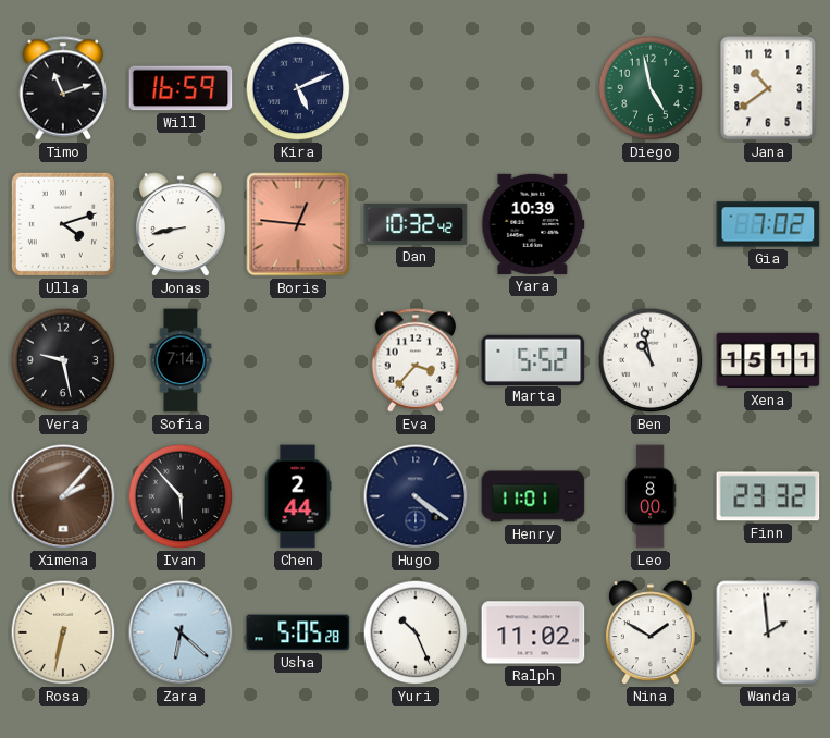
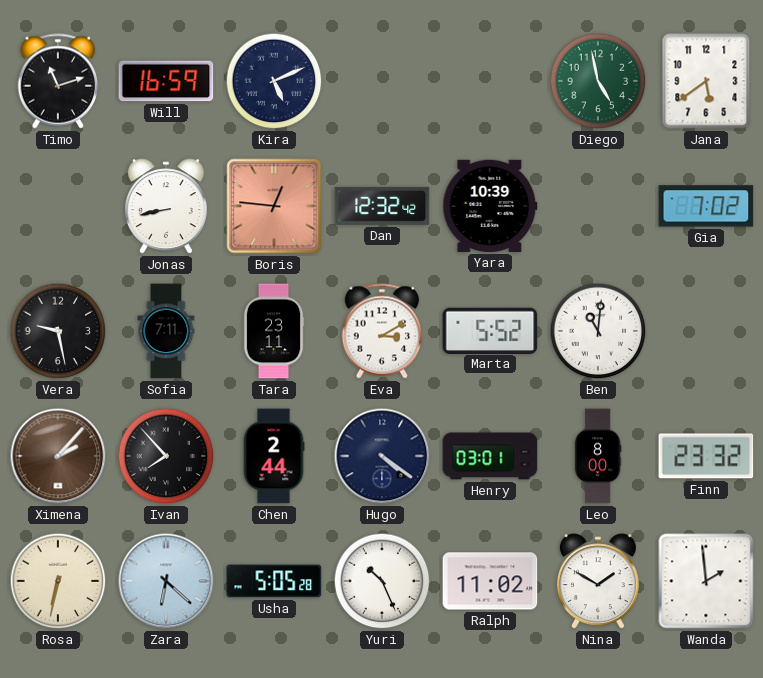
Jana: 10:39 -> 5:39
Ulla: 4:12 -> none
Dan: 10:32 -> 12:32
Sofia: 7:14 -> 7:11
Tara: none -> 23:11
Eva: 3:37 -> 3:10
Ben: 10:58 -> 11:01
Xena: 15:11 -> none
Ivan: 5:53 -> 7:53
Henry: 11:01 -> 03:01
